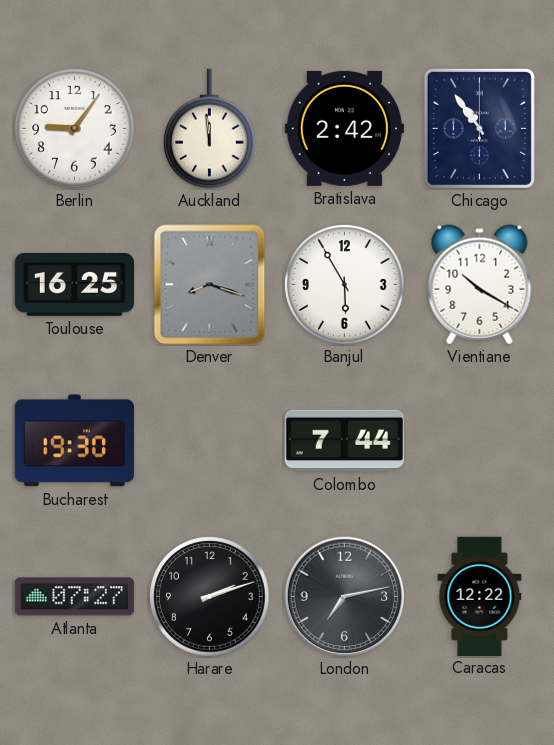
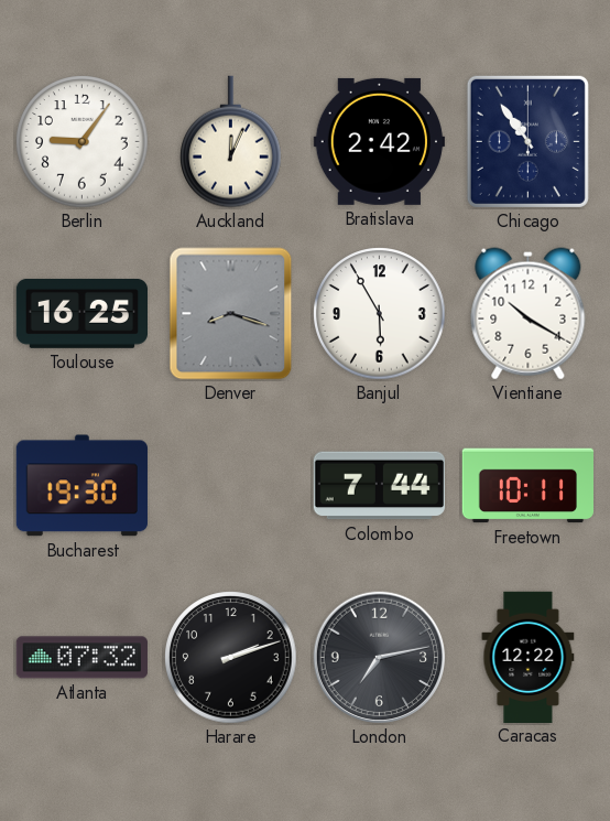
Auckland: 11:59 -> 12:04
Freetown: none -> 10:11
Atlanta: 07:27 -> 07:32
